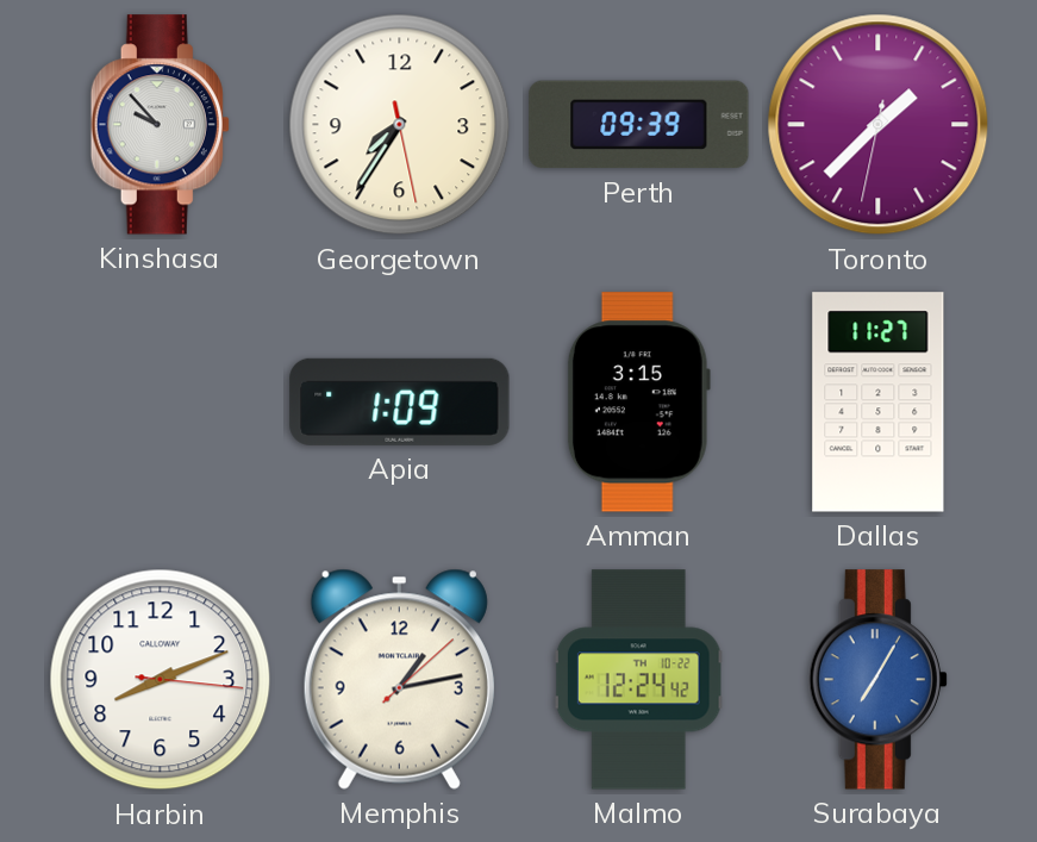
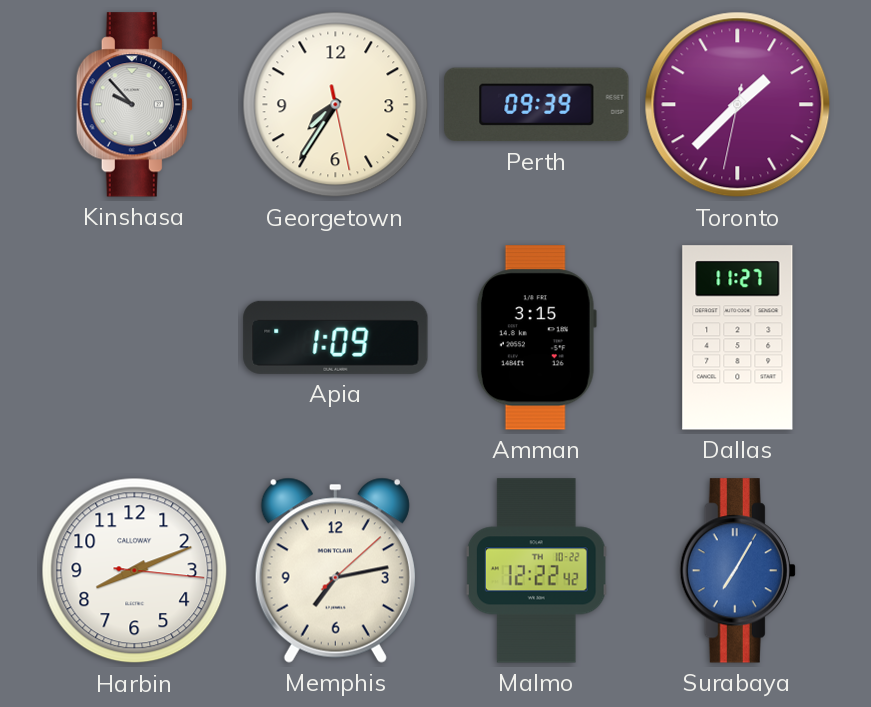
Memphis: 1:13 -> 7:13
Malmo: 12:24 -> 12:22
